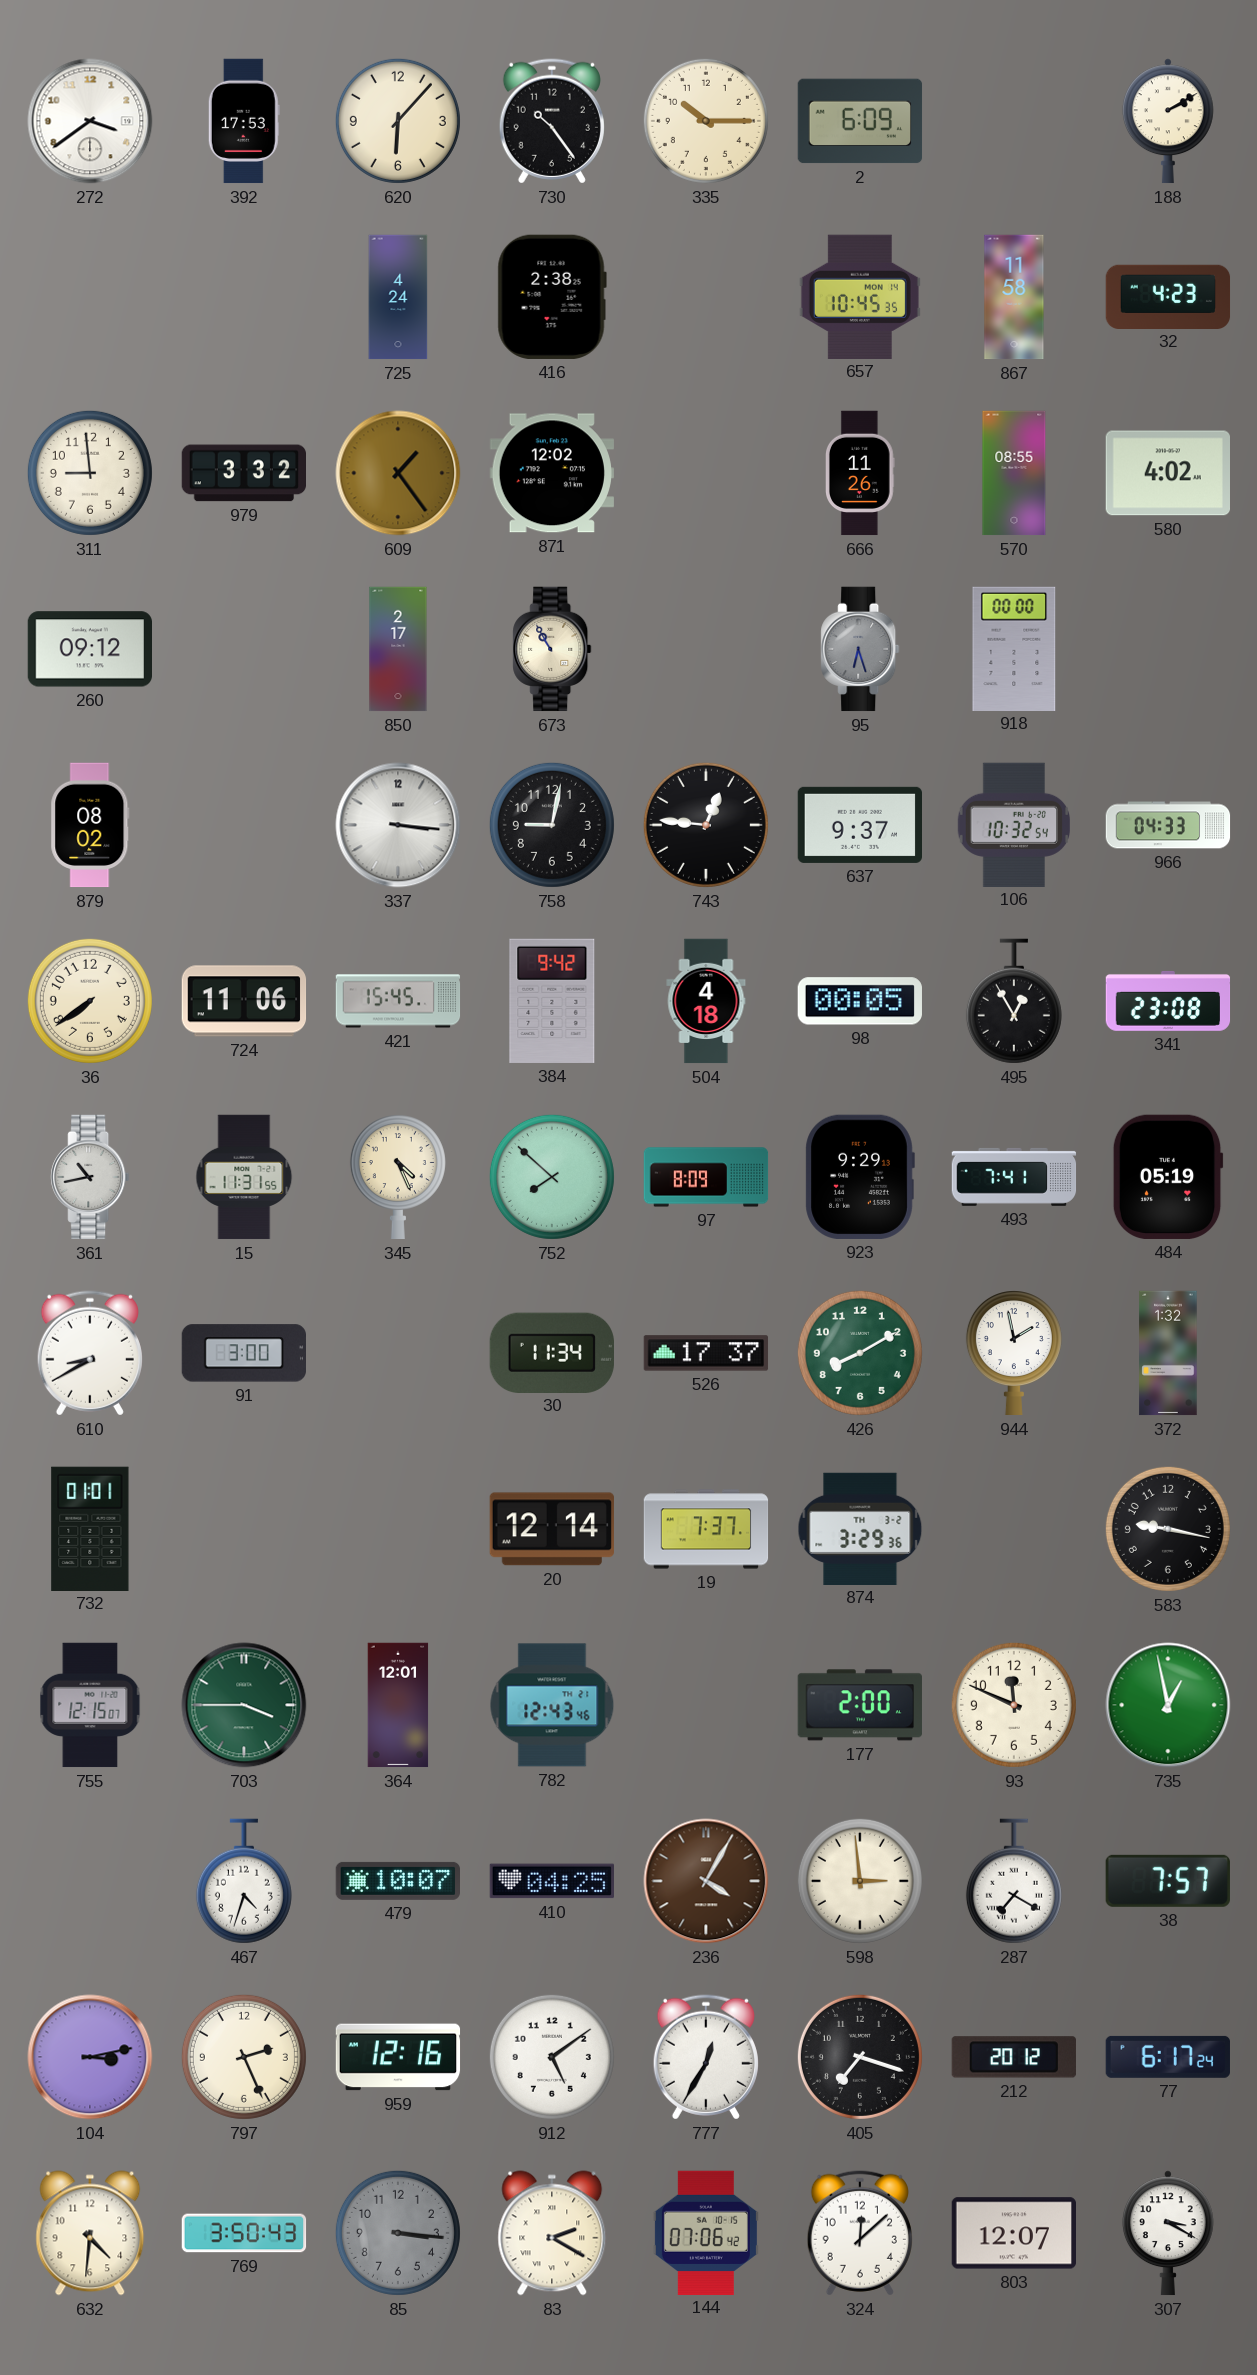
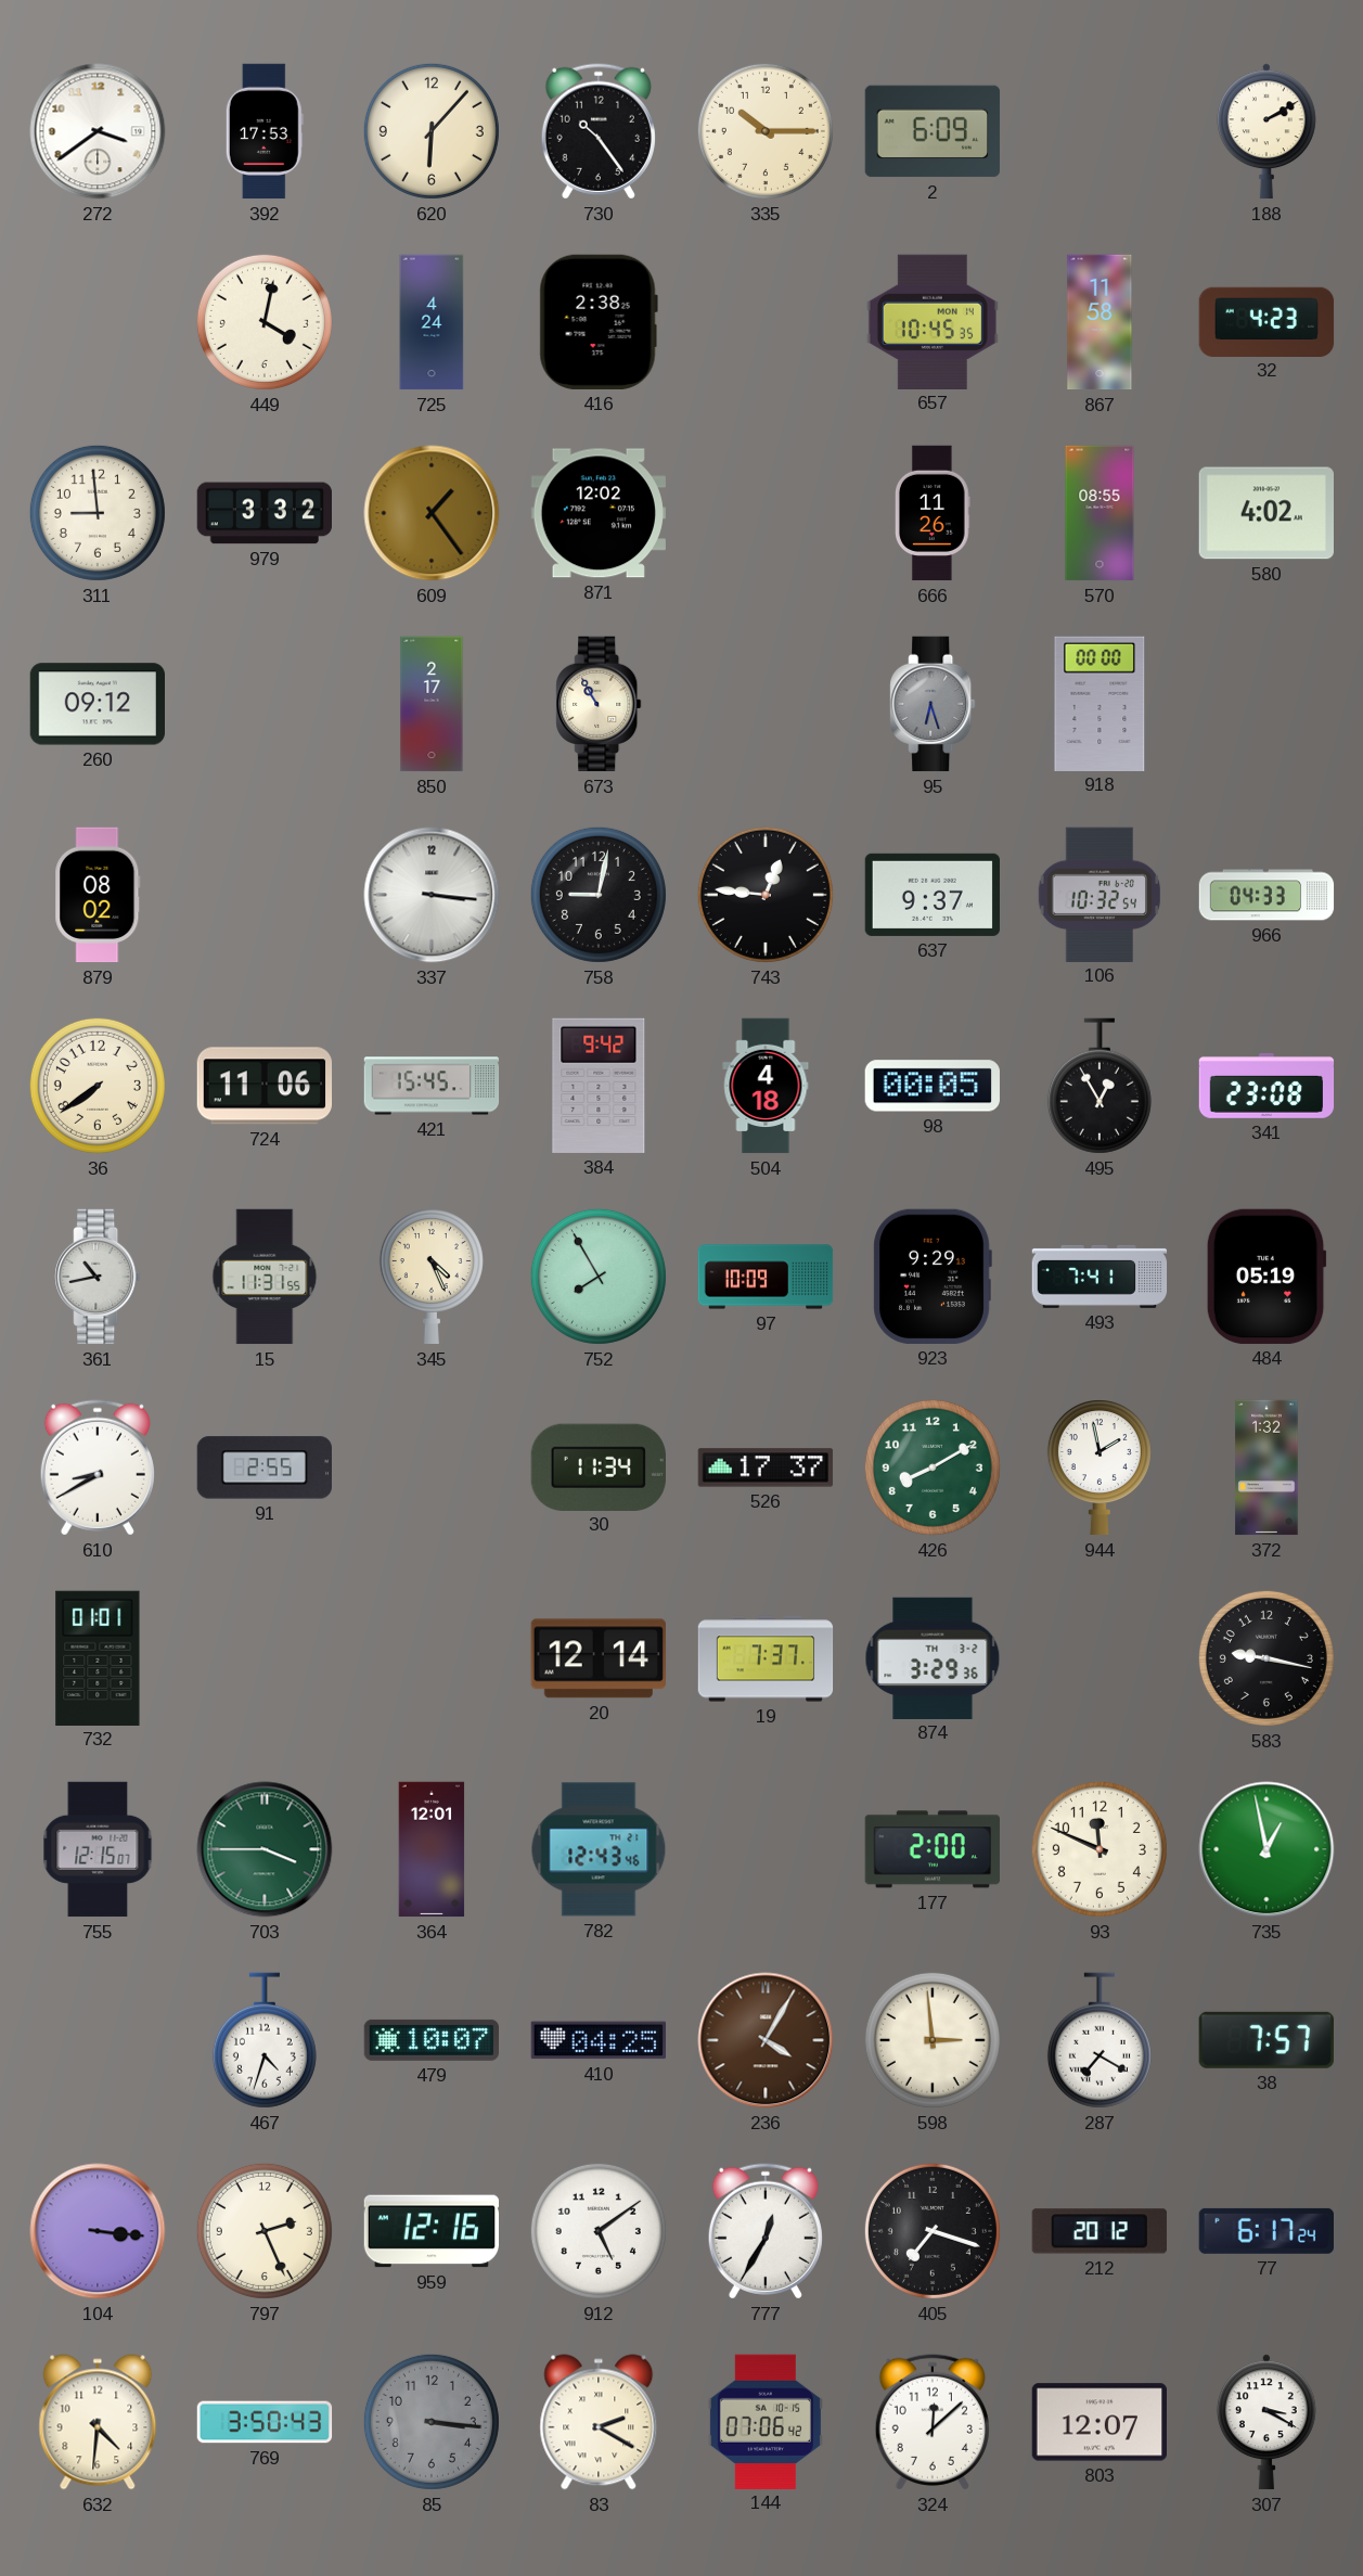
449: none -> 4:02
752: 7:52 -> 7:55
97: 8:09 -> 10:09
91: 3:00 -> 2:55
104: 3:13 -> 3:16
